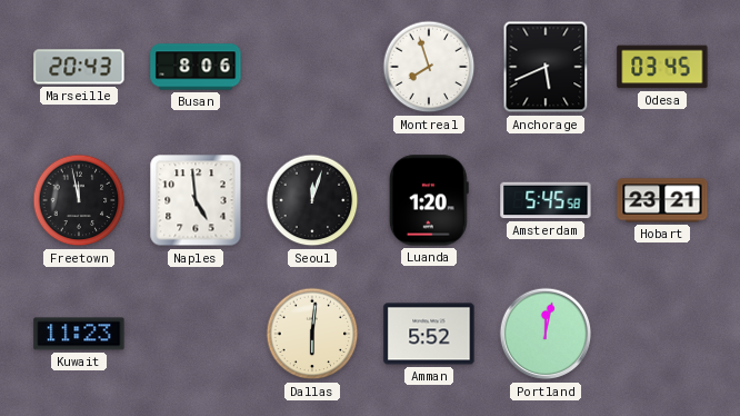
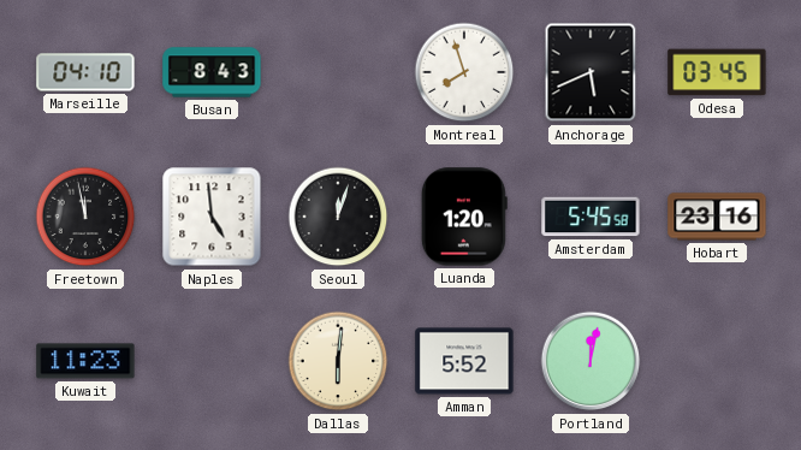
Marseille: 20:43 -> 04:10
Busan: 8:06 -> 8:43
Hobart: 23:21 -> 23:16
